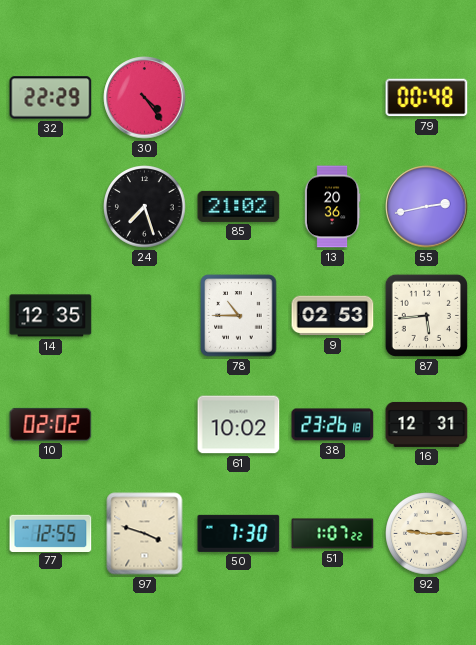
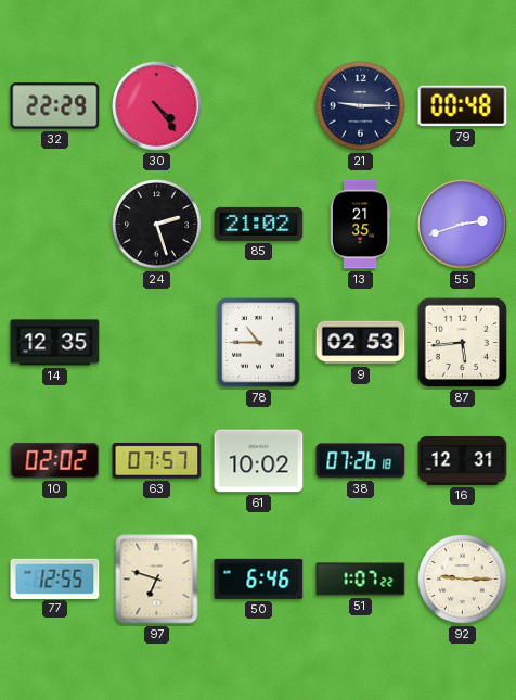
21: none -> 9:15
24: 7:27 -> 2:27
13: 20:36 -> 21:35
55: 2:43 -> 2:42
63: none -> 07:57
38: 23:26 -> 07:26
97: 3:48 -> 6:48
50: 7:30 -> 6:46
